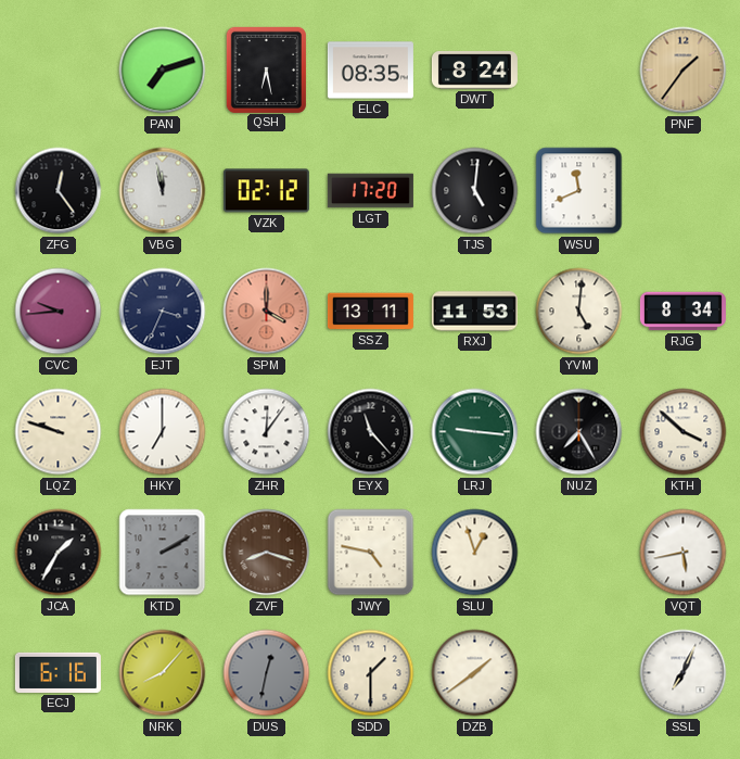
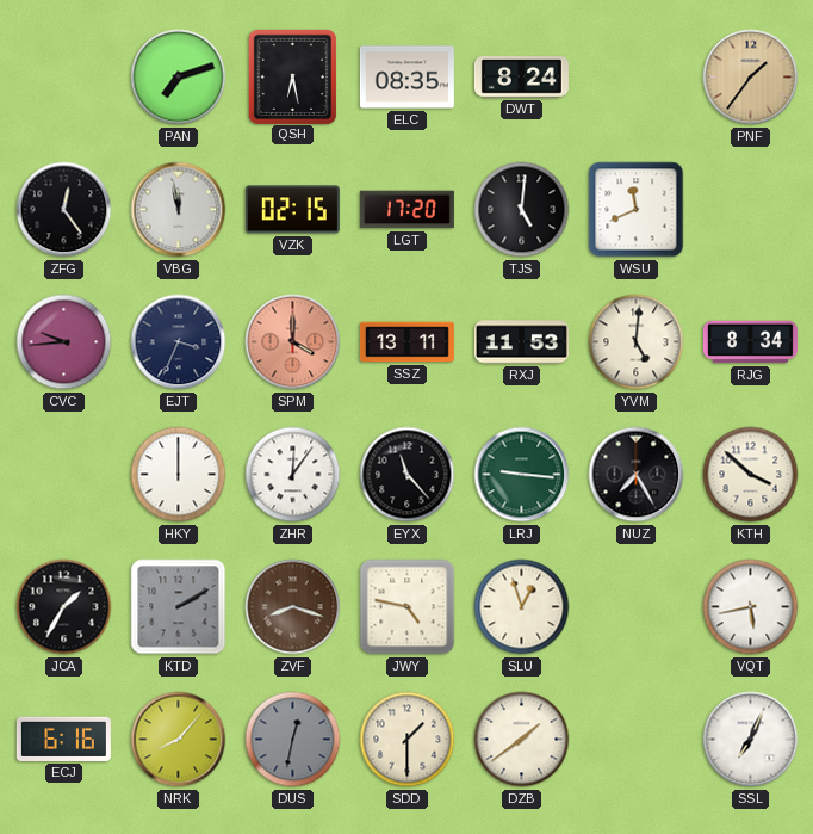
VZK: 02:12 -> 02:15
LQZ: 9:48 -> none
HKY: 7:00 -> 12:00
